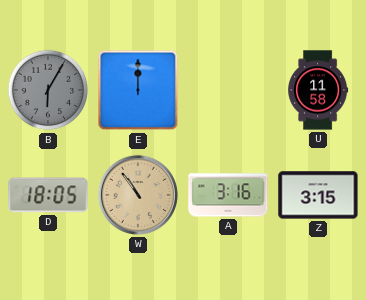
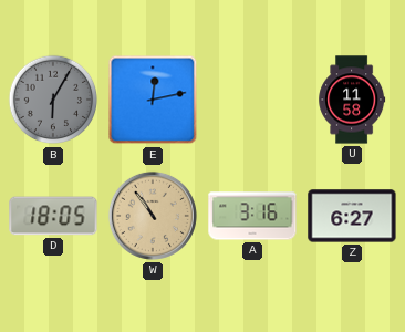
E: 12:00 -> 12:13
Z: 3:15 -> 6:27
